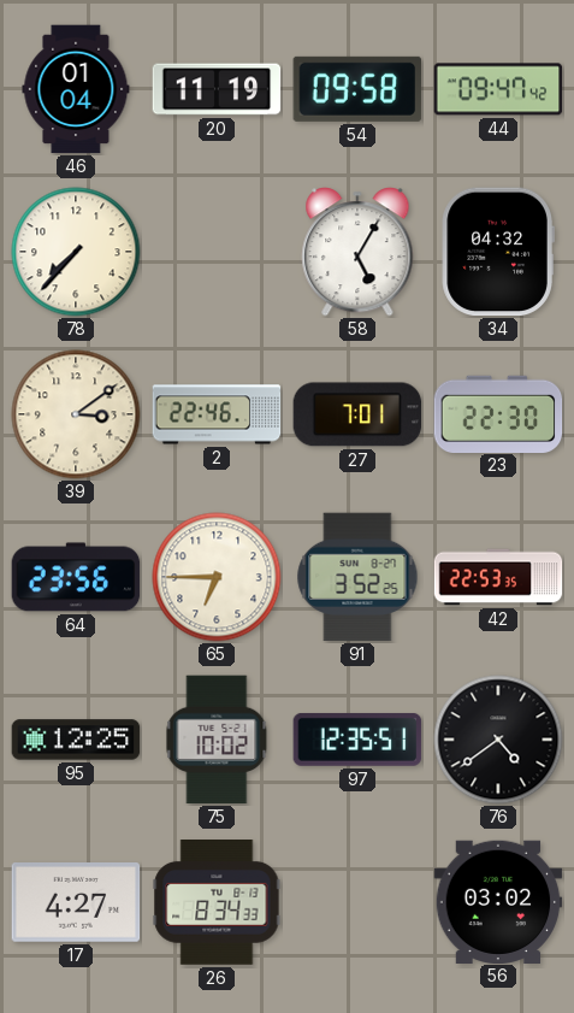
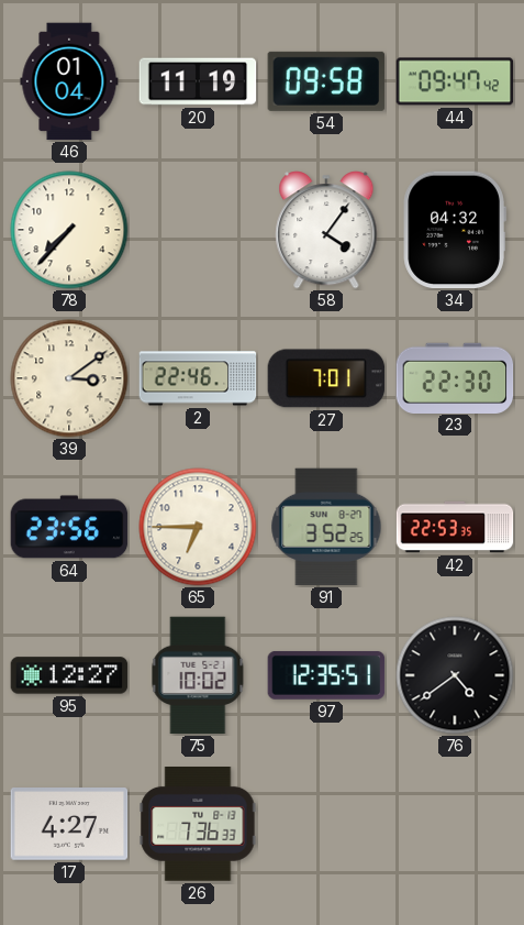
58: 5:05 -> 4:06
95: 12:25 -> 12:27
26: 8:34 -> 7:36
56: 03:02 -> none
